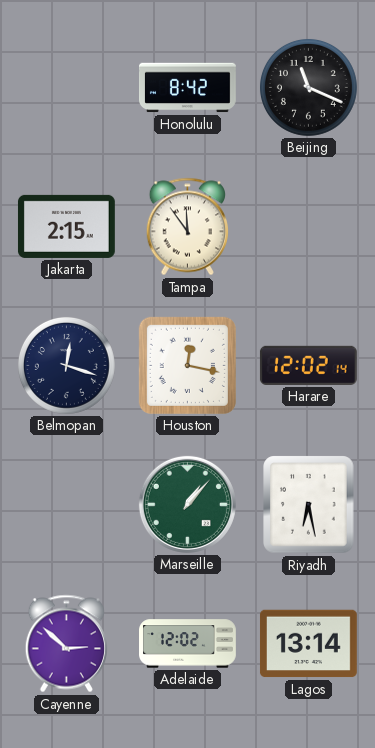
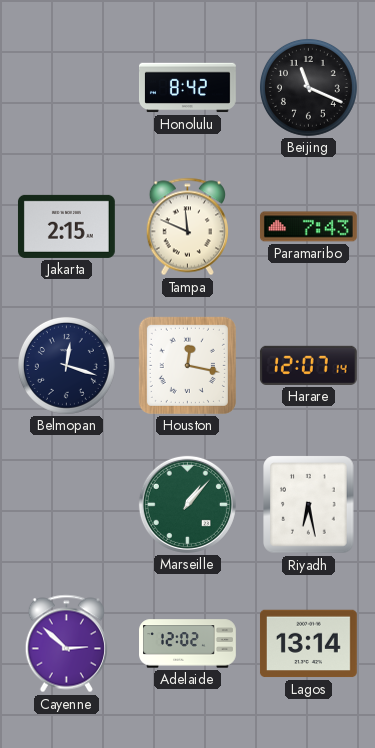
Tampa: 11:54 -> 11:49
Paramaribo: none -> 7:43
Harare: 12:02 -> 12:07
